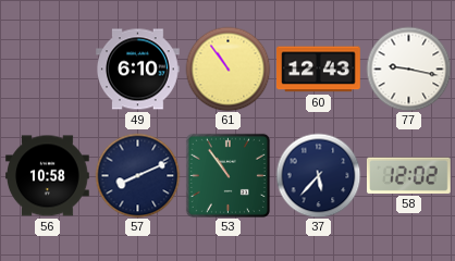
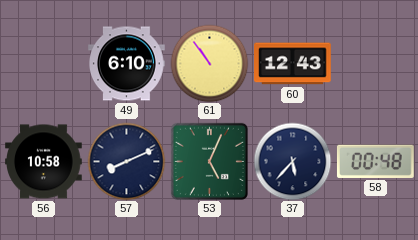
77: 9:17 -> none
53: 10:54 -> 5:04
58: 12:02 -> 00:48
